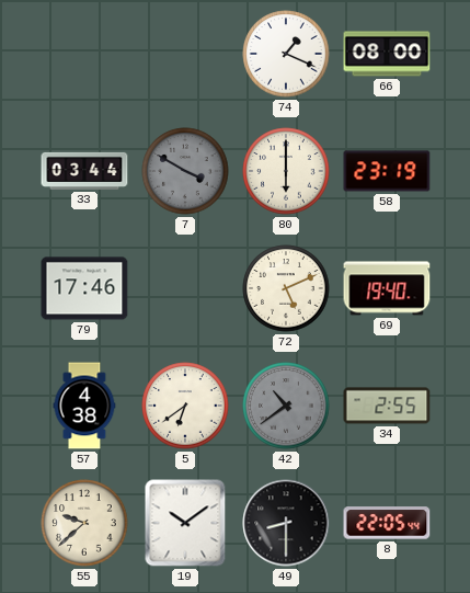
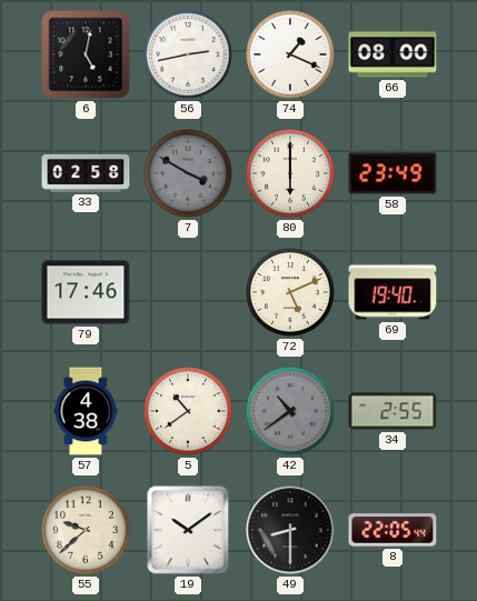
6: none -> 5:02
56: none -> 2:43
33: 03:44 -> 02:58
58: 23:19 -> 23:49
5: 6:39 -> 10:39
